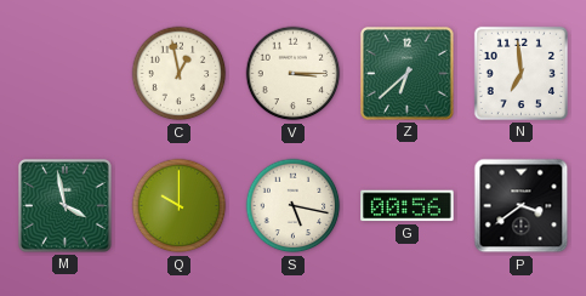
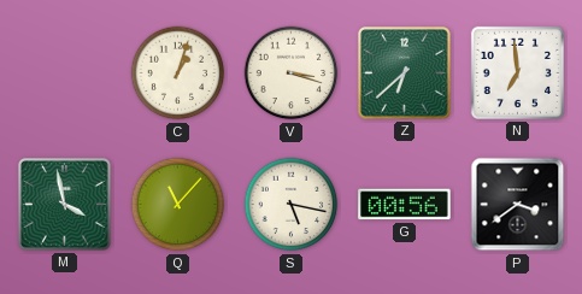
C: 12:58 -> 1:03
V: 3:15 -> 3:18
Q: 10:00 -> 11:07
